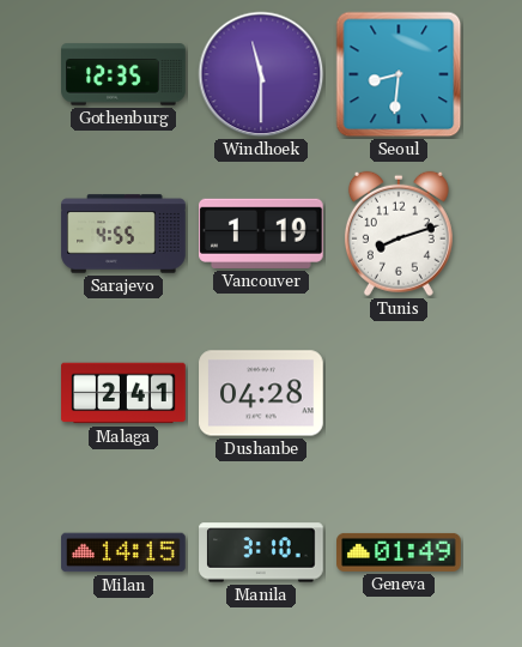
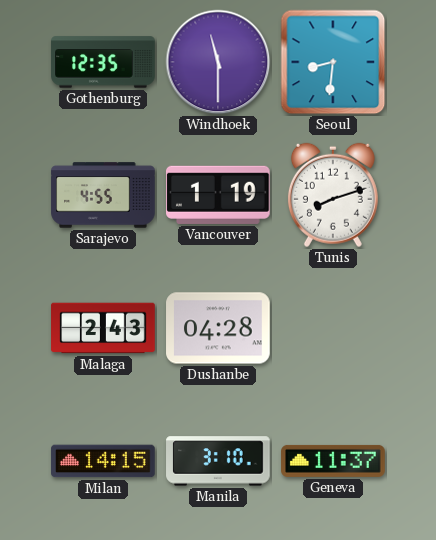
Malaga: 2:41 -> 2:43
Geneva: 01:49 -> 11:37
